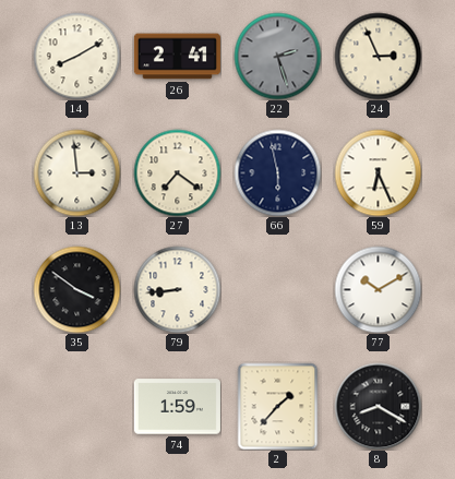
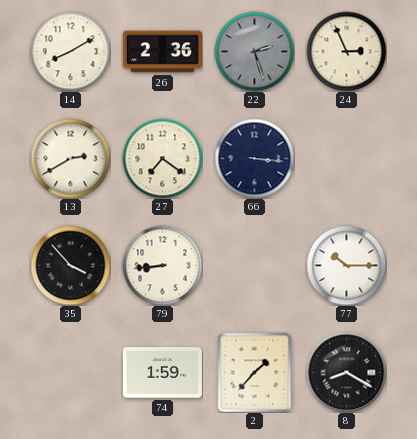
26: 2:41 -> 2:36
13: 2:59 -> 2:40
66: 5:58 -> 3:16
59: 6:26 -> none
35: 3:51 -> 3:53
77: 10:10 -> 10:15
